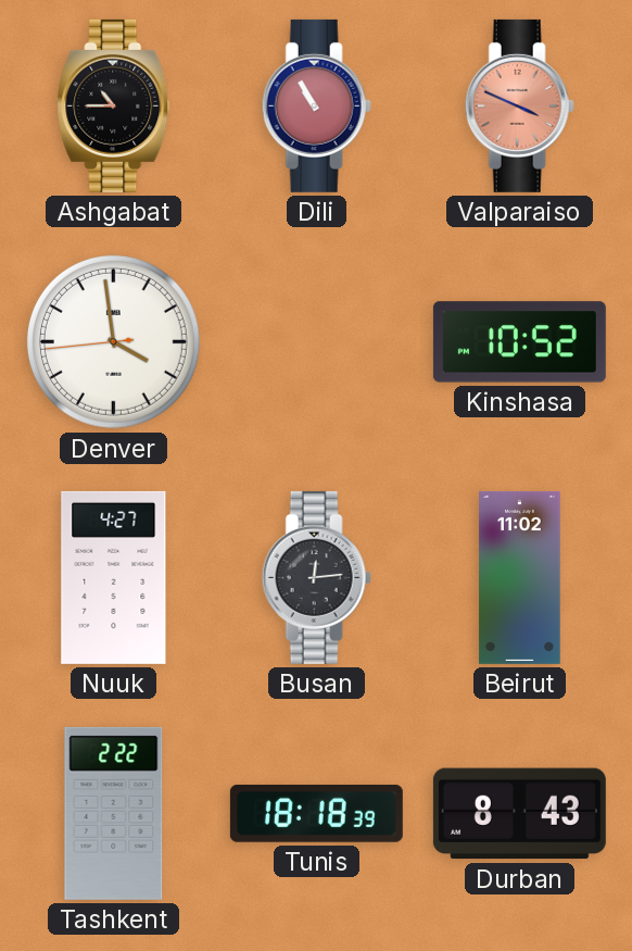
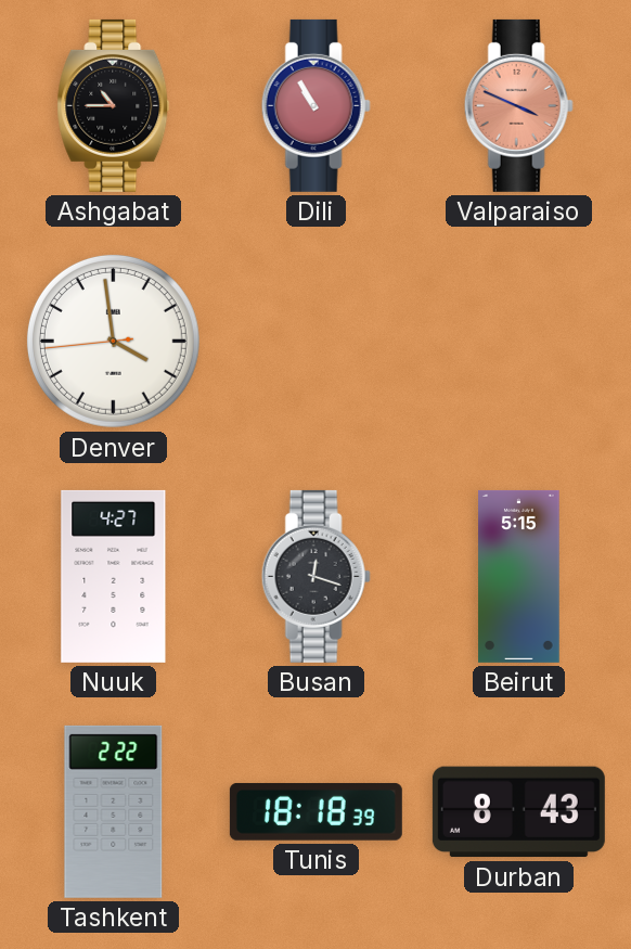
Kinshasa: 10:52 -> none
Busan: 12:14 -> 12:18
Beirut: 11:02 -> 5:15
